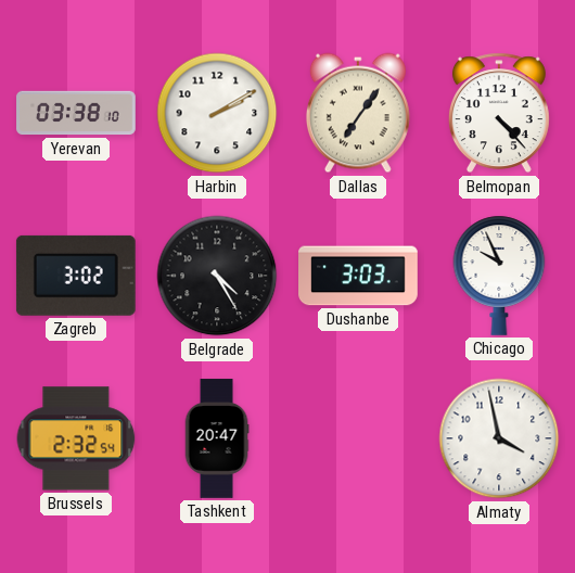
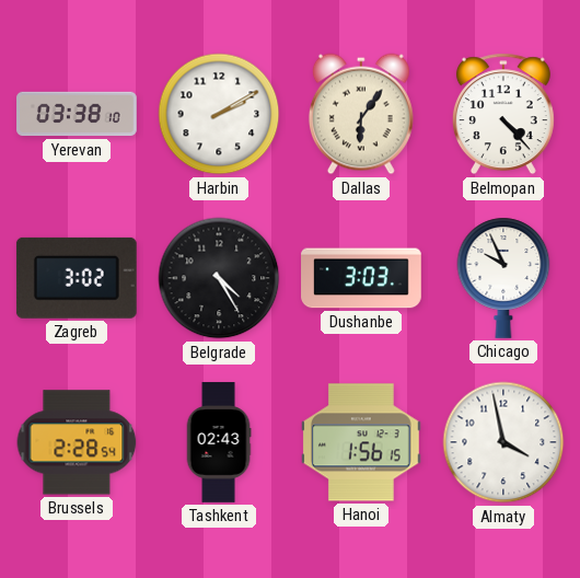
Dallas: 7:06 -> 6:06
Brussels: 2:32 -> 2:28
Tashkent: 20:47 -> 02:43
Hanoi: none -> 1:56
